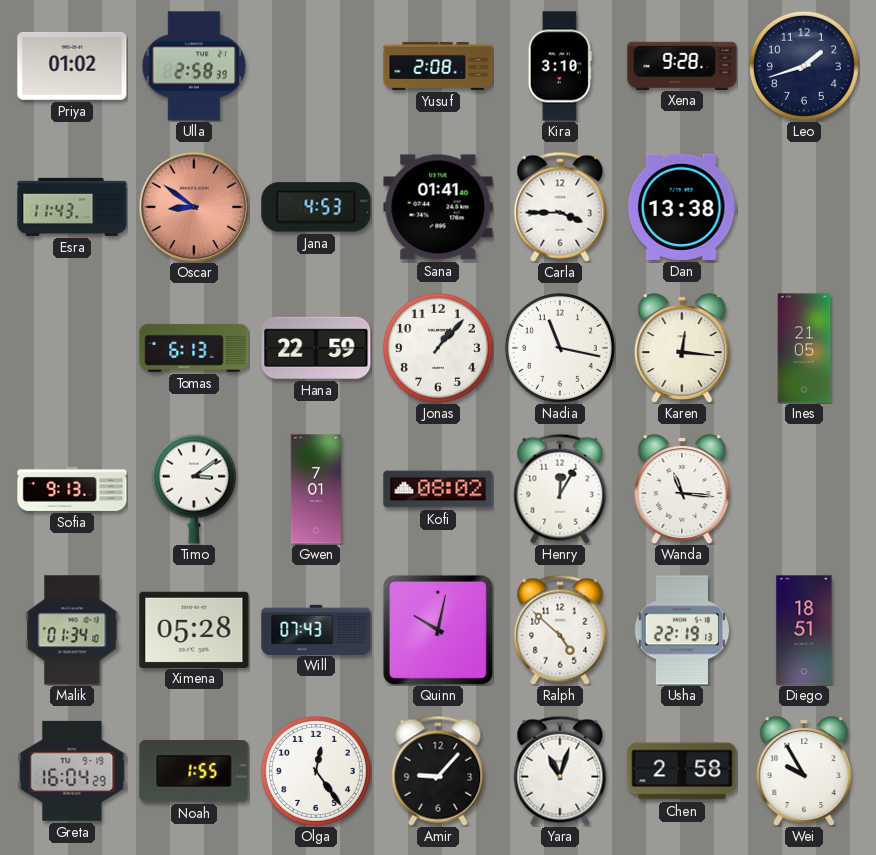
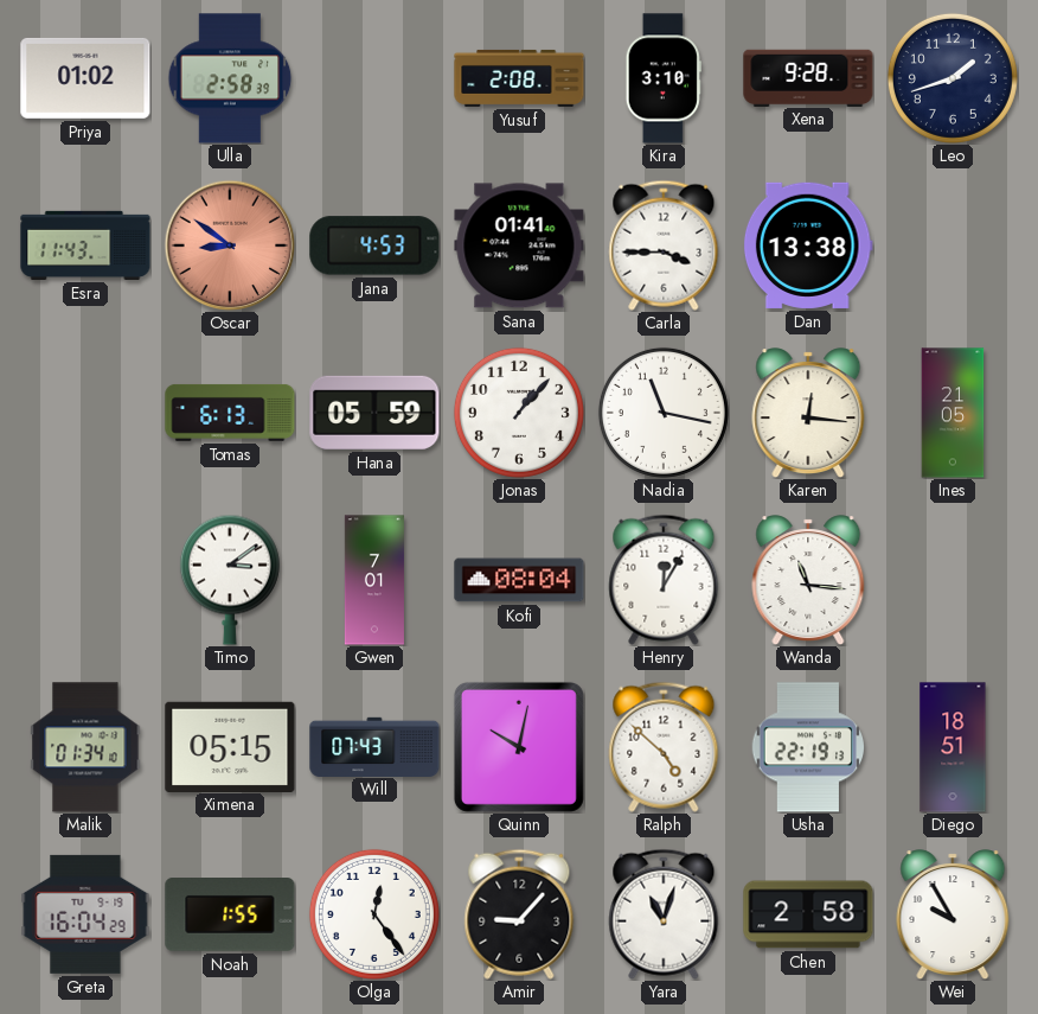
Hana: 22:59 -> 05:59
Sofia: 9:13 -> none
Kofi: 08:02 -> 08:04
Ximena: 05:28 -> 05:15
